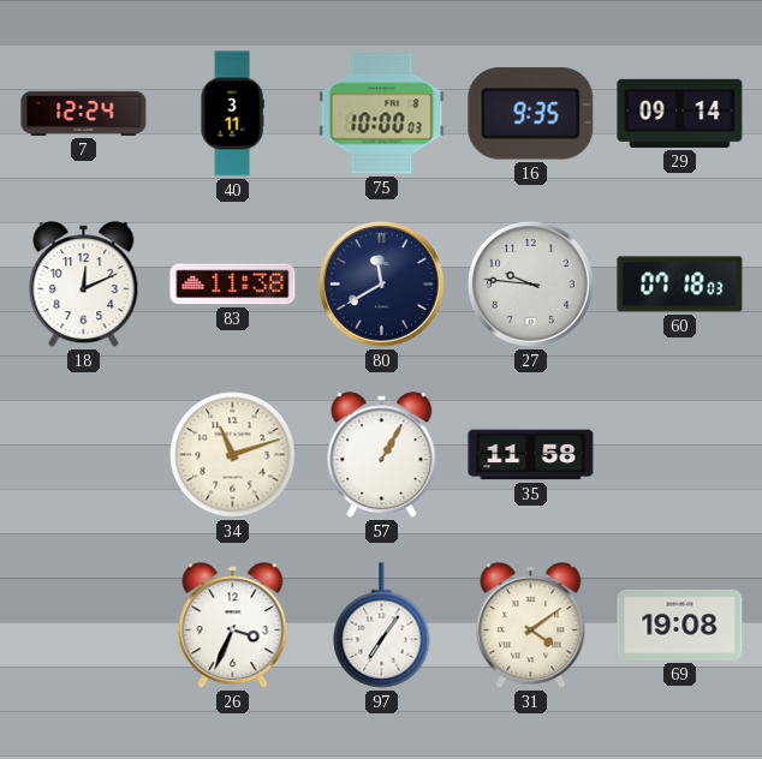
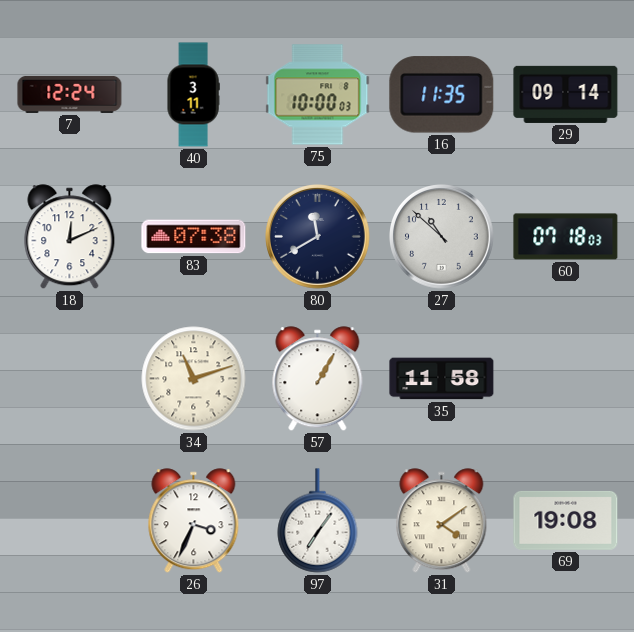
16: 9:35 -> 11:35
83: 11:38 -> 07:38
27: 9:46 -> 10:52
